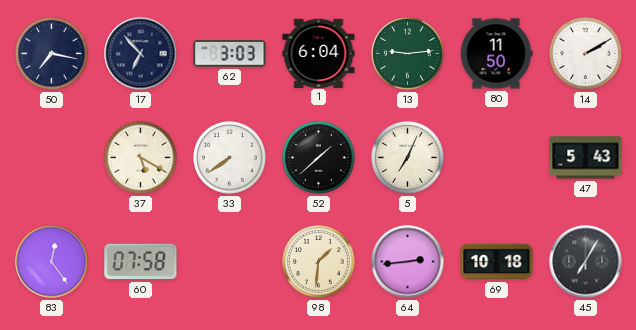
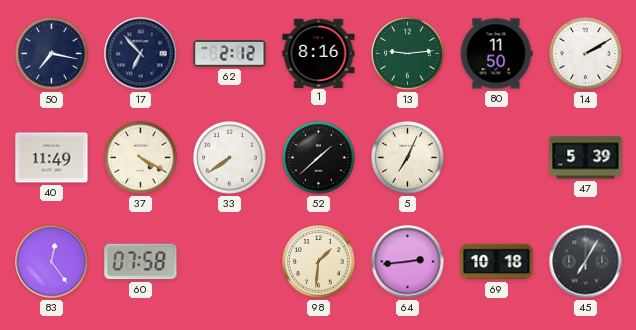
62: 3:03 -> 2:12
1: 6:04 -> 8:16
40: none -> 11:49
37: 5:20 -> 4:20
47: 5:43 -> 5:39
